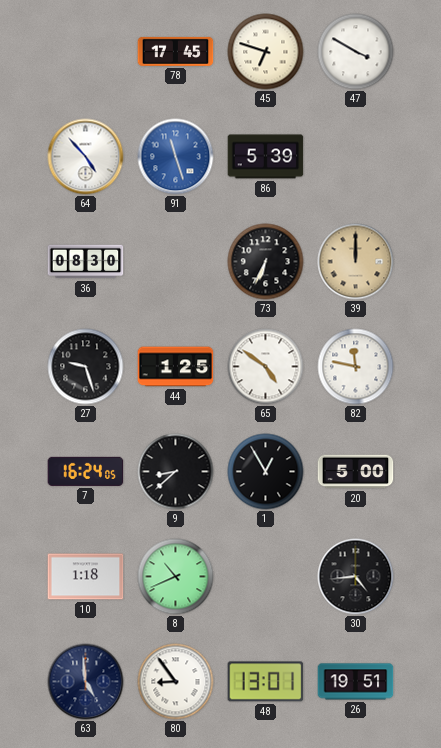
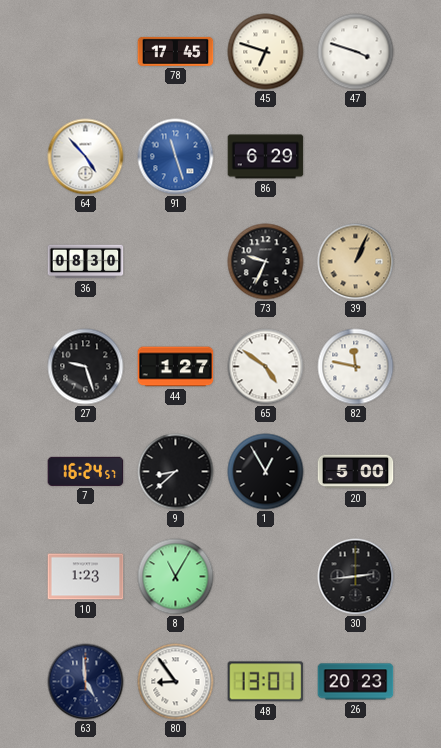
47: 3:50 -> 3:48
86: 5:39 -> 6:29
73: 6:34 -> 9:34
39: 12:00 -> 1:04
44: 1:25 -> 1:27
7: 16:24:05 -> 16:24:57
10: 1:18 -> 1:23
8: 10:41 -> 11:05
30: 4:44 -> 2:44
26: 19:51 -> 20:23
